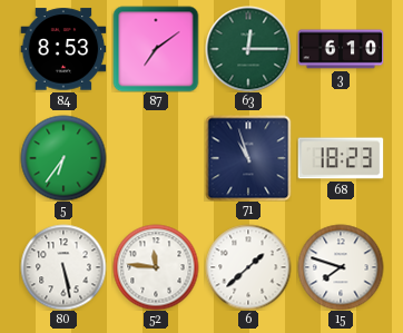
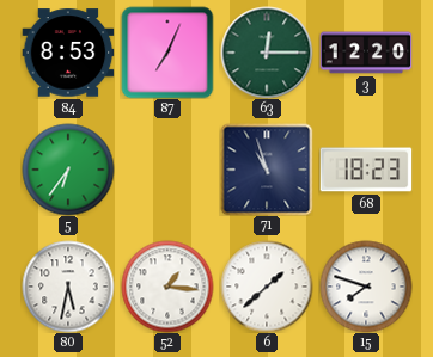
87: 7:09 -> 7:04
3: 6:10 -> 12:20
80: 5:28 -> 5:32
52: 11:46 -> 1:16
